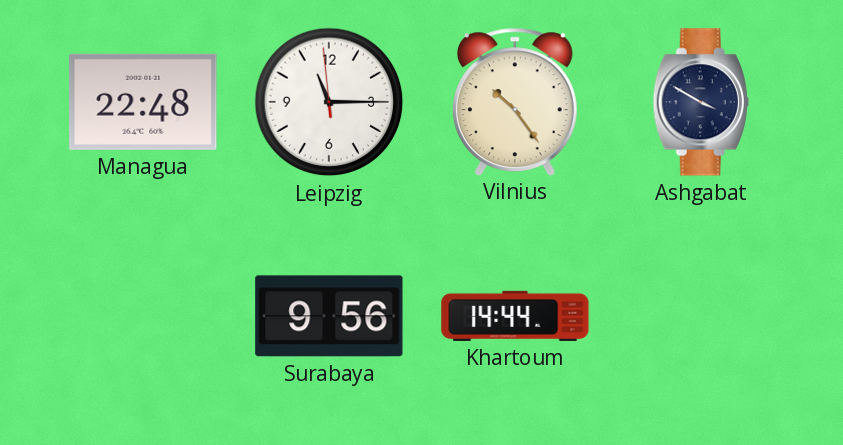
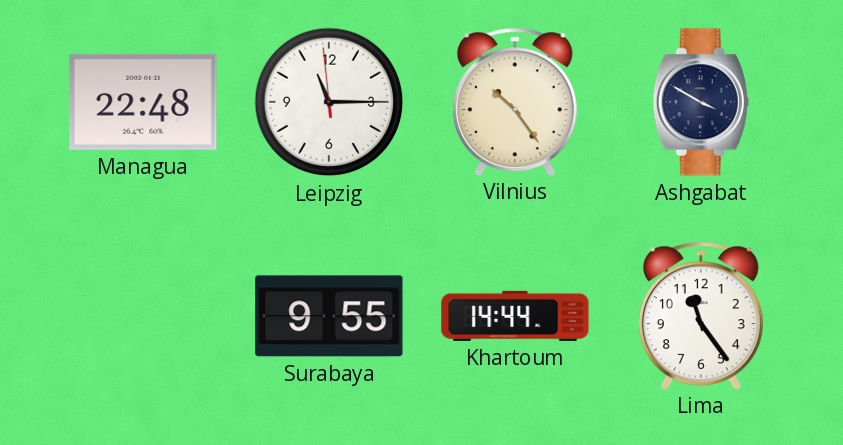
Surabaya: 9:56 -> 9:55
Lima: none -> 11:24
